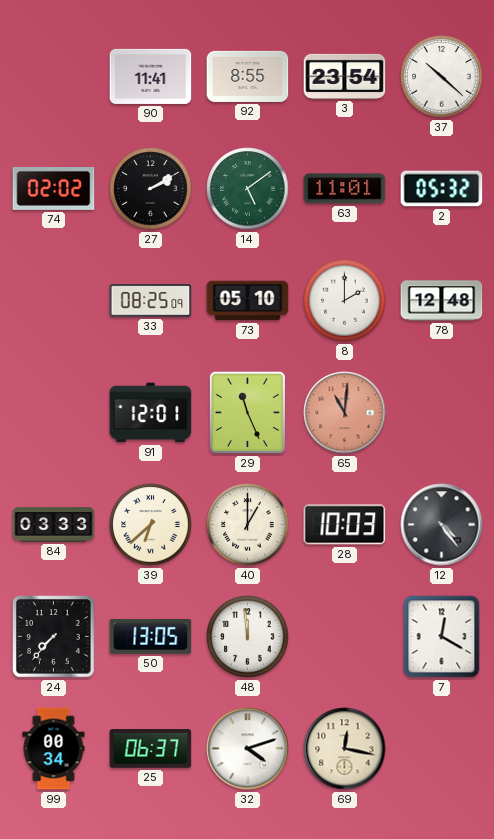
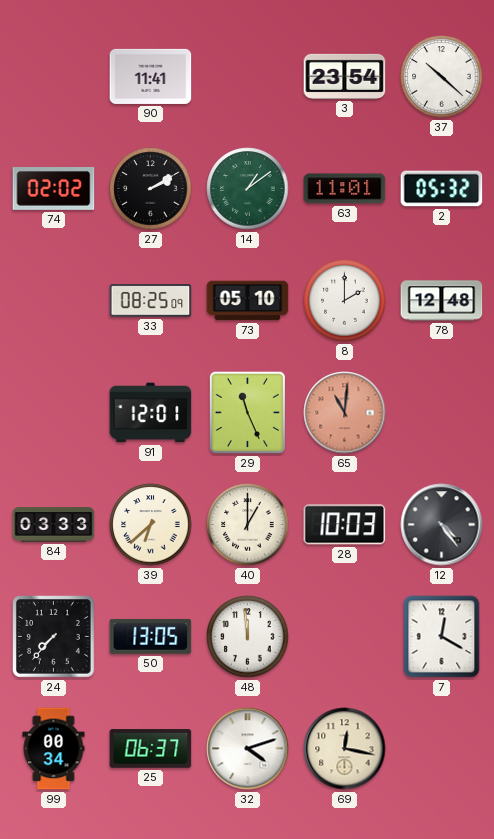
92: 8:55 -> none
14: 5:09 -> 1:09
